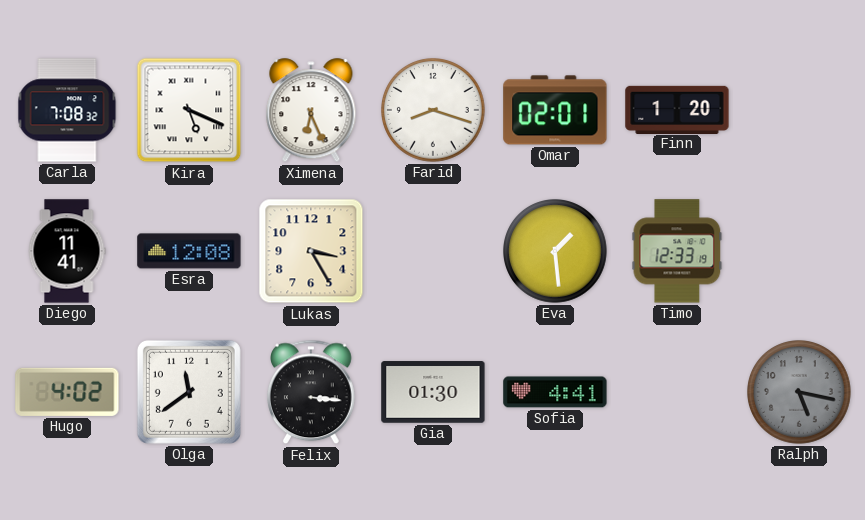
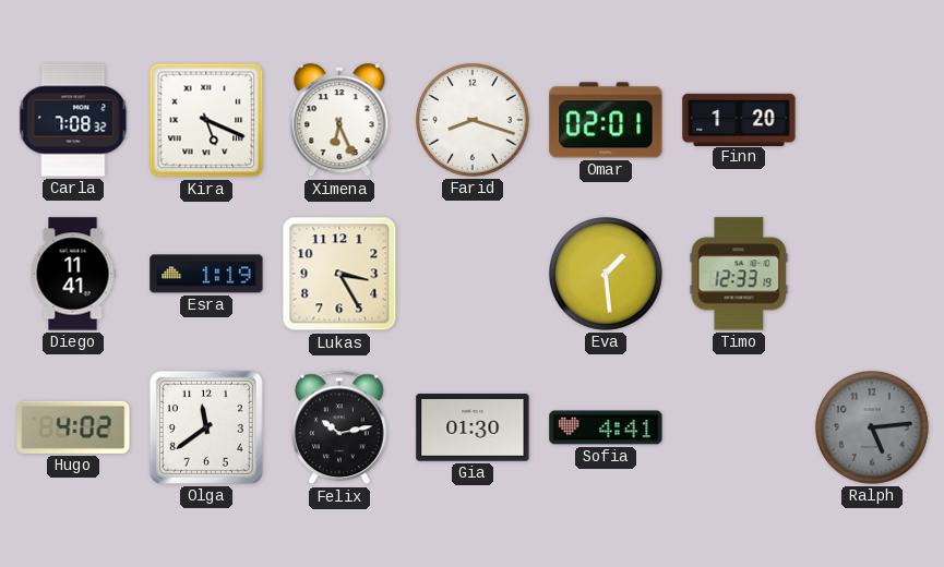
Esra: 12:08 -> 1:19
Felix: 3:16 -> 10:13
Ralph: 5:17 -> 5:14
